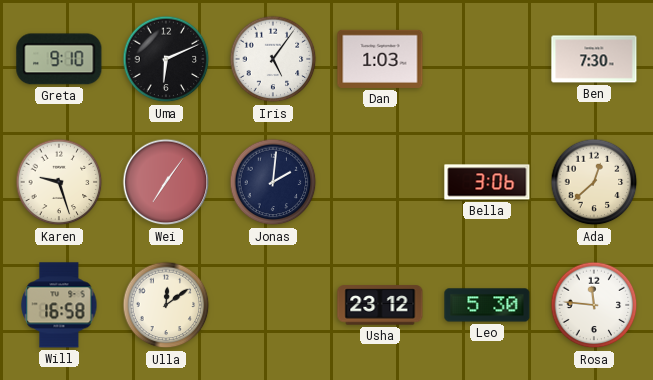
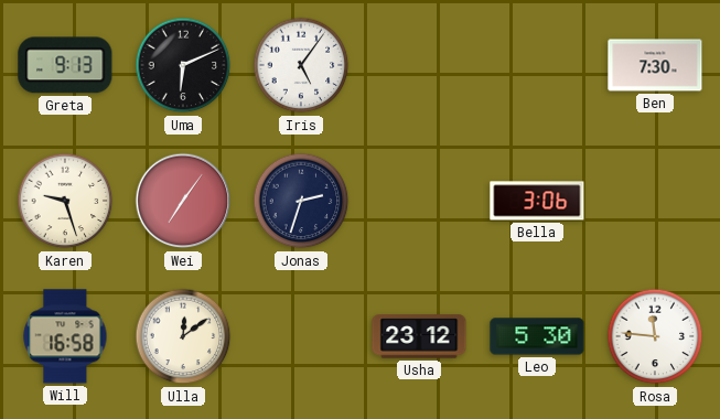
Greta: 9:10 -> 9:13
Dan: 1:03 -> none
Jonas: 2:01 -> 2:33
Ada: 12:38 -> none
